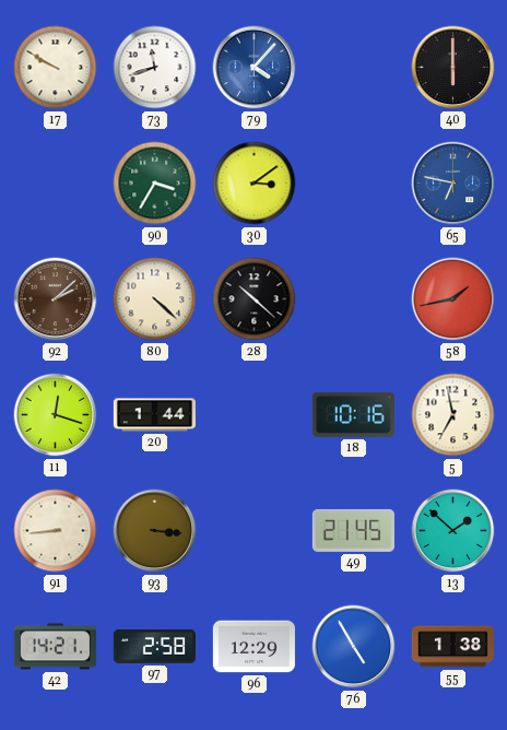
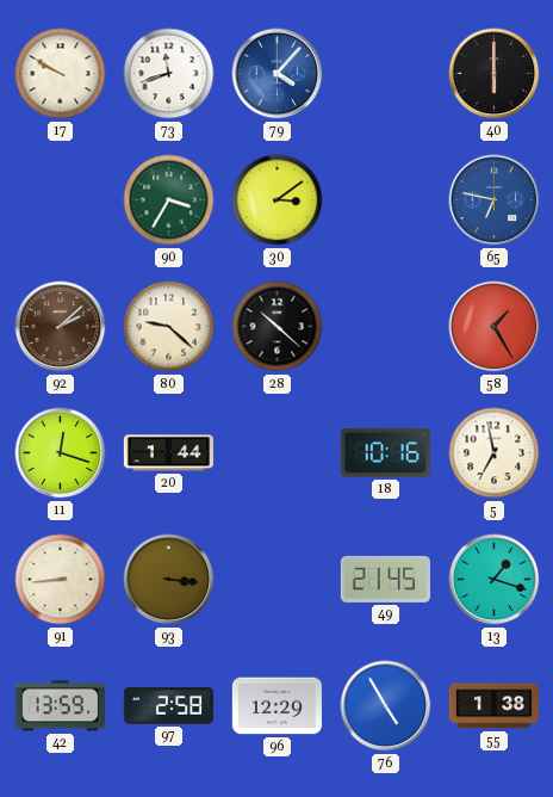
80: 4:22 -> 9:22
58: 1:43 -> 1:25
13: 1:52 -> 1:18
42: 14:21 -> 13:59
